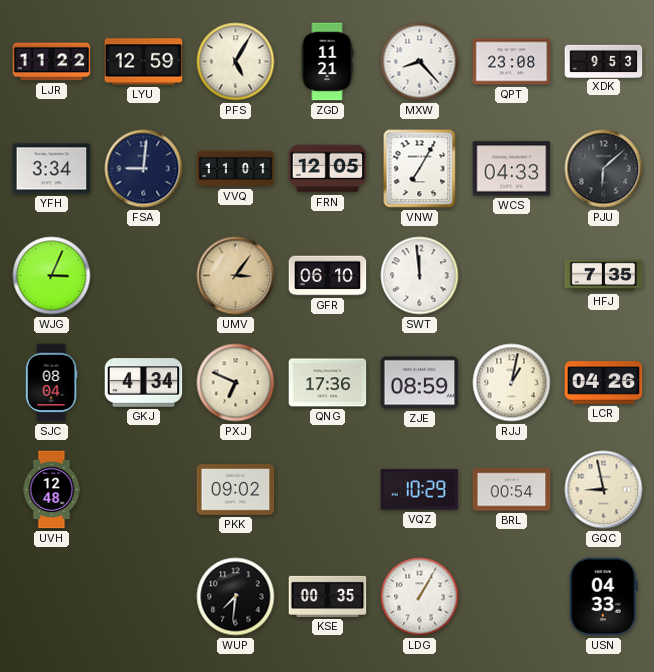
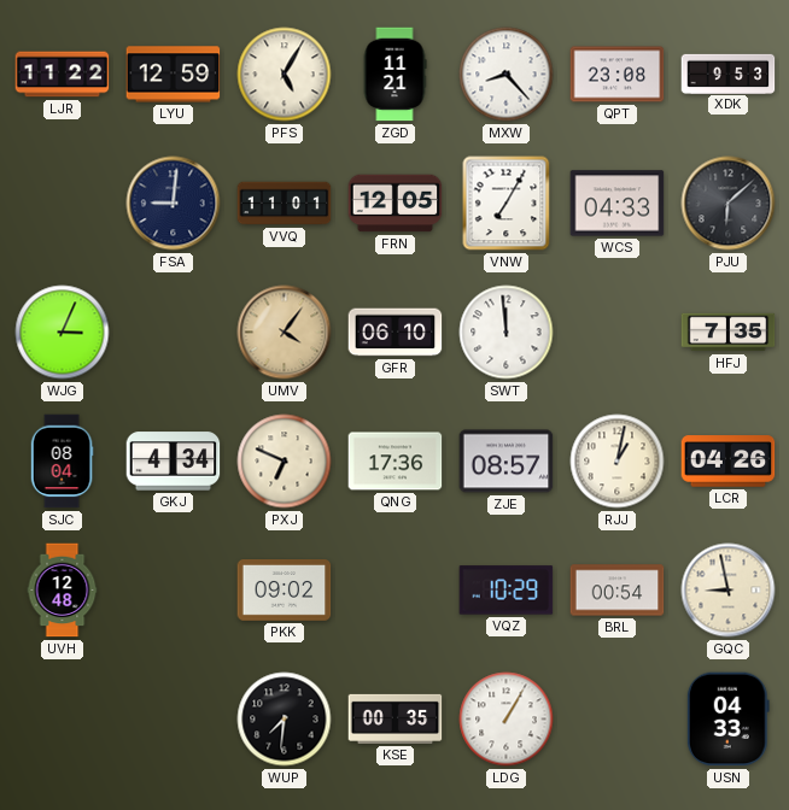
YFH: 3:34 -> none
UMV: 3:06 -> 4:06
ZJE: 08:59 -> 08:57
